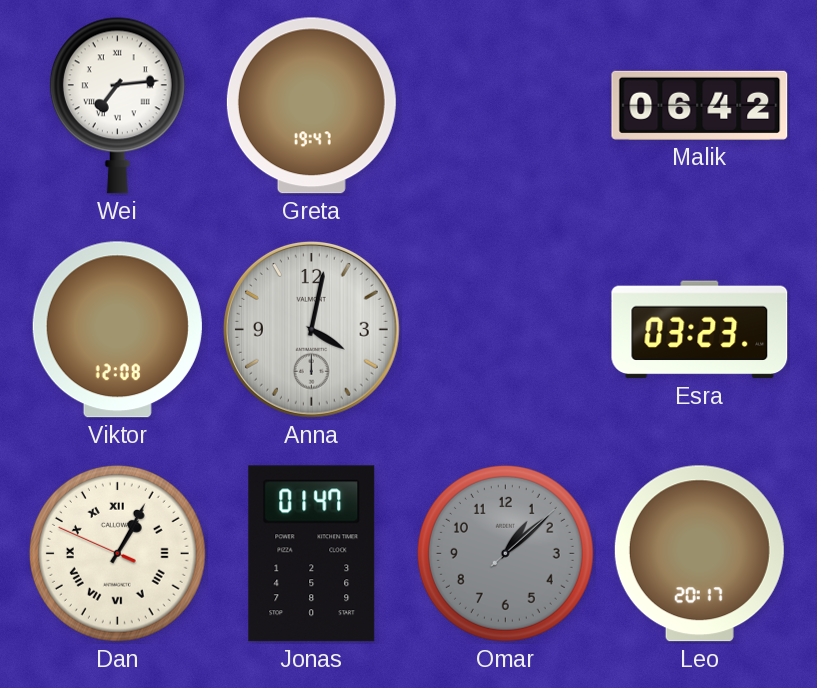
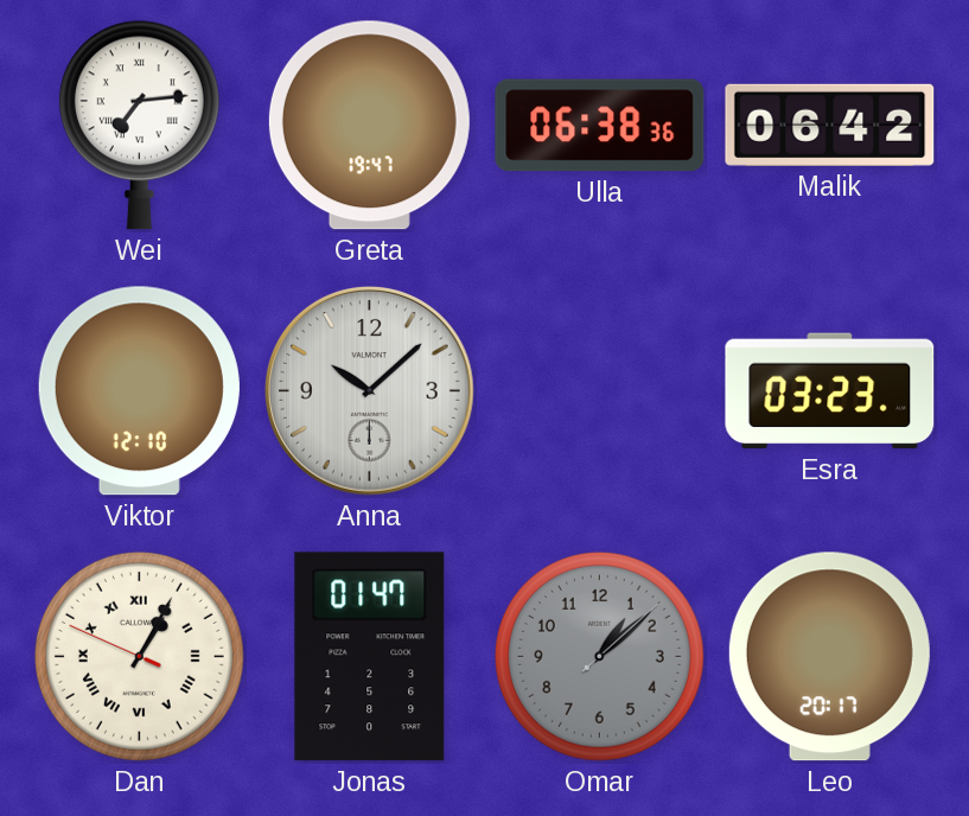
Ulla: none -> 06:38
Viktor: 12:08 -> 12:10
Anna: 4:02 -> 10:08
